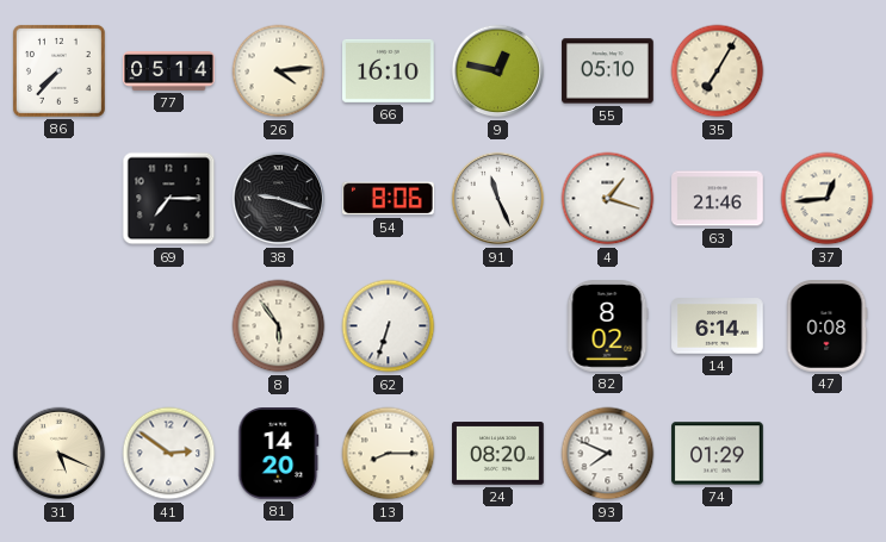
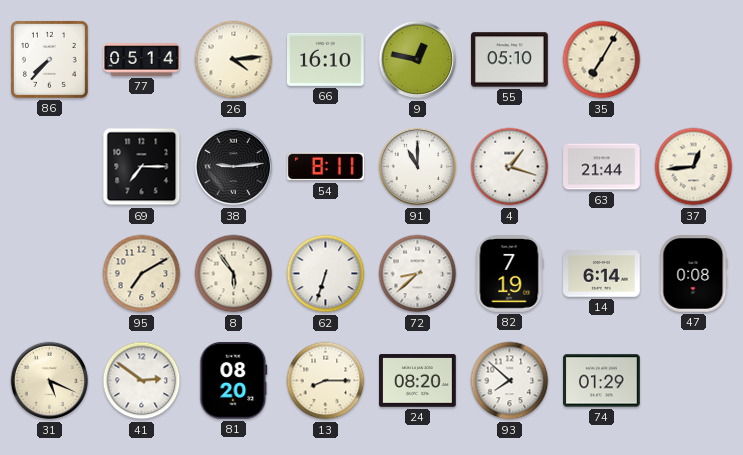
38: 9:18 -> 9:14
54: 8:06 -> 8:11
91: 11:26 -> 11:00
63: 21:46 -> 21:44
95: none -> 7:10
72: none -> 8:38
82: 8:02 -> 7:19
81: 14:20 -> 08:20
93: 7:49 -> 7:52
